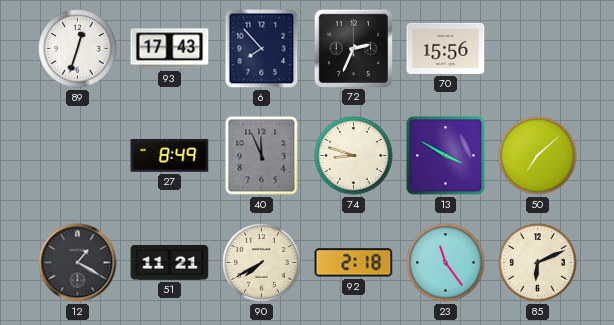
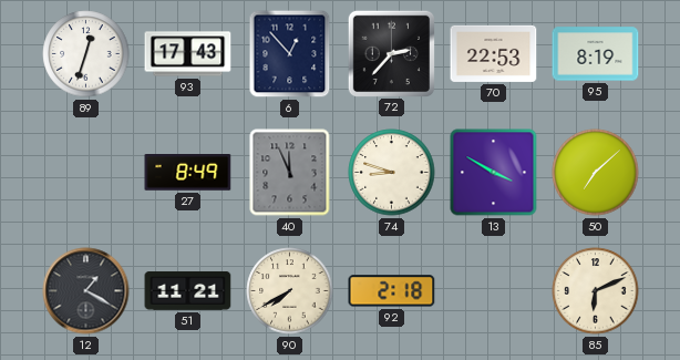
6: 7:53 -> 12:53
72: 2:34 -> 2:37
70: 15:56 -> 22:53
95: none -> 8:19
23: 11:24 -> none
